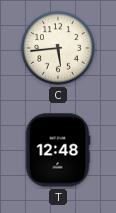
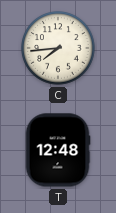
C: 5:44 -> 7:44
